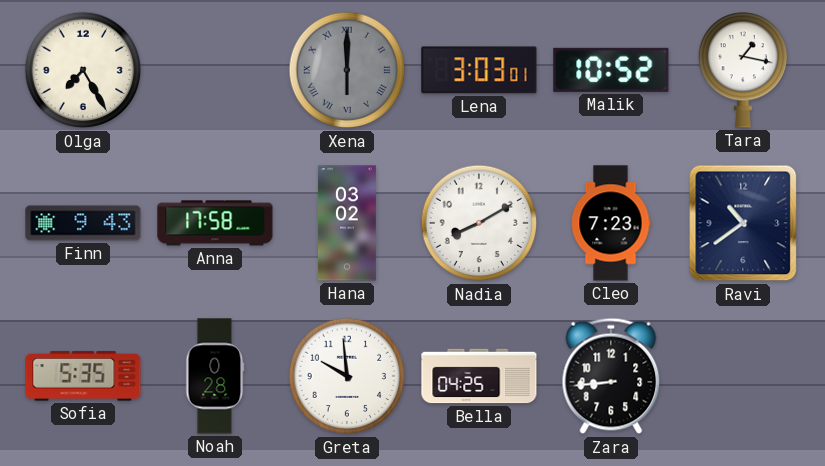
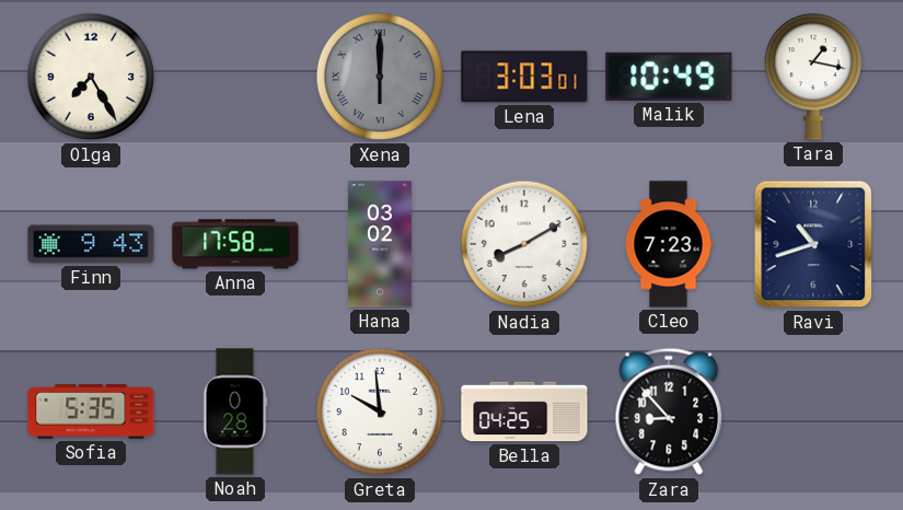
Malik: 10:52 -> 10:49
Ravi: 10:39 -> 10:42
Zara: 8:44 -> 8:53
